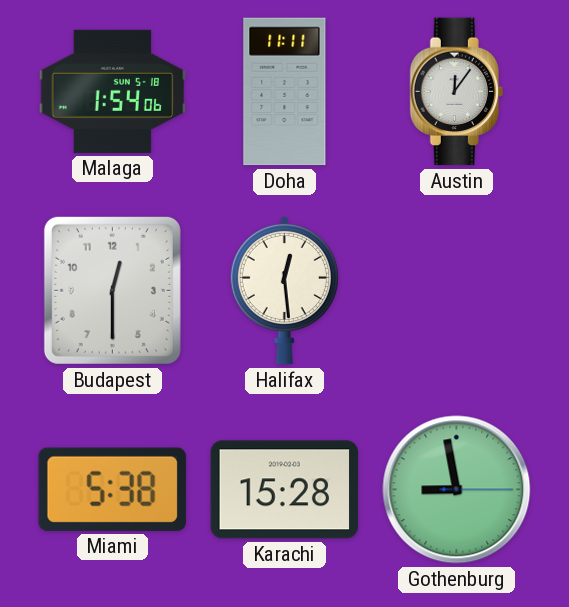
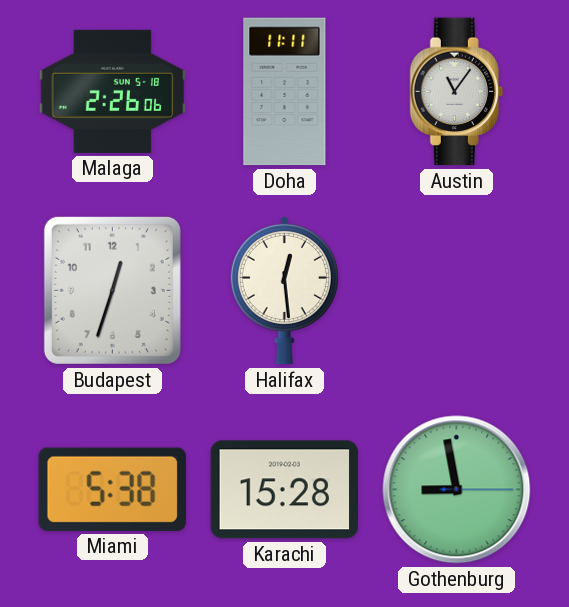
Malaga: 1:54 -> 2:26
Austin: 12:06 -> 11:06
Budapest: 12:30 -> 12:33
